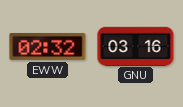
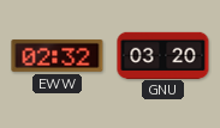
GNU: 03:16 -> 03:20
